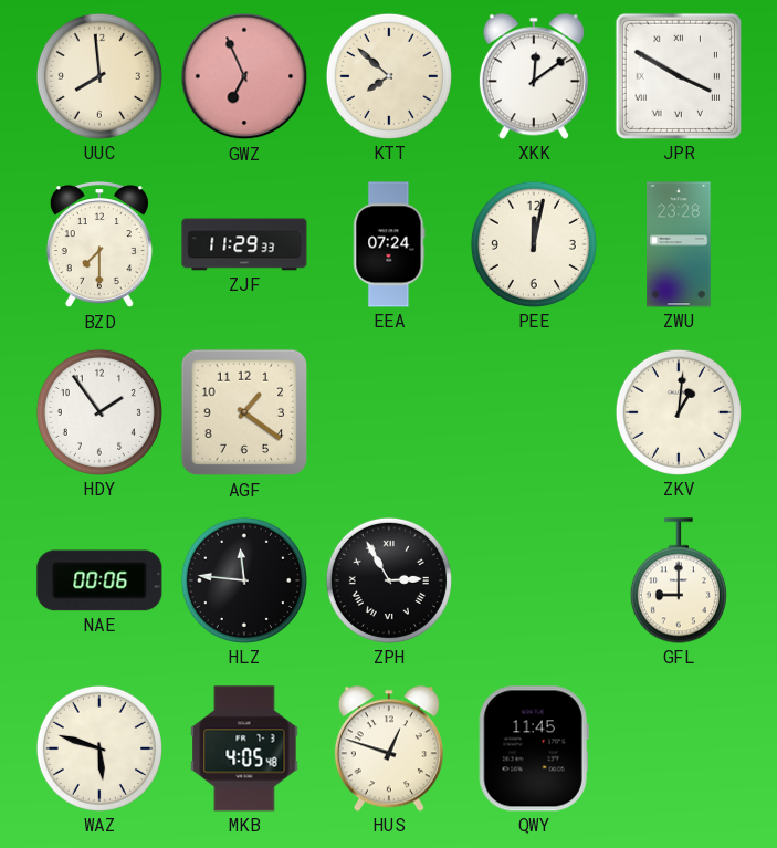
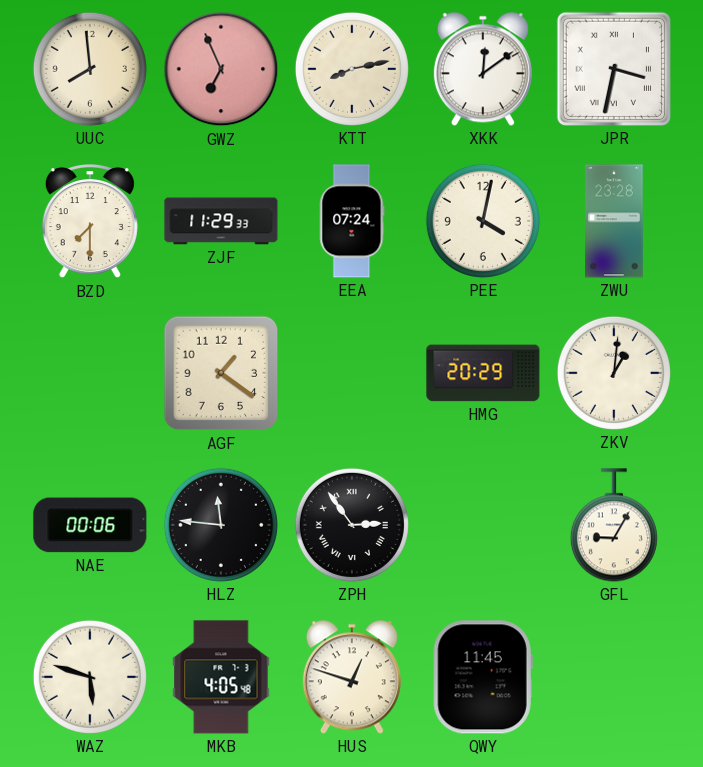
KTT: 7:52 -> 8:13
JPR: 3:50 -> 3:32
PEE: 12:02 -> 4:02
HDY: 1:54 -> none
HMG: none -> 20:29
ZPH: 2:55 -> 2:54
GFL: 9:00 -> 9:05
